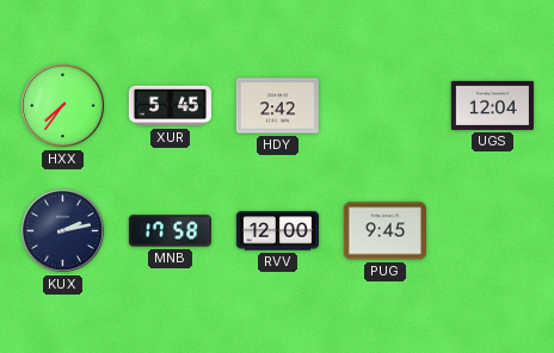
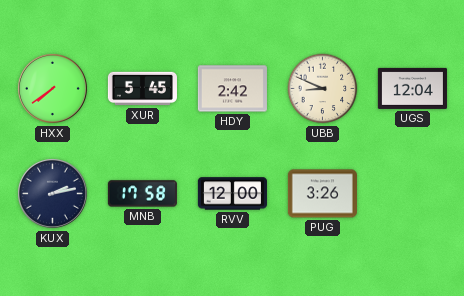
HXX: 7:36 -> 7:39
UBB: none -> 8:49
PUG: 9:45 -> 3:26
